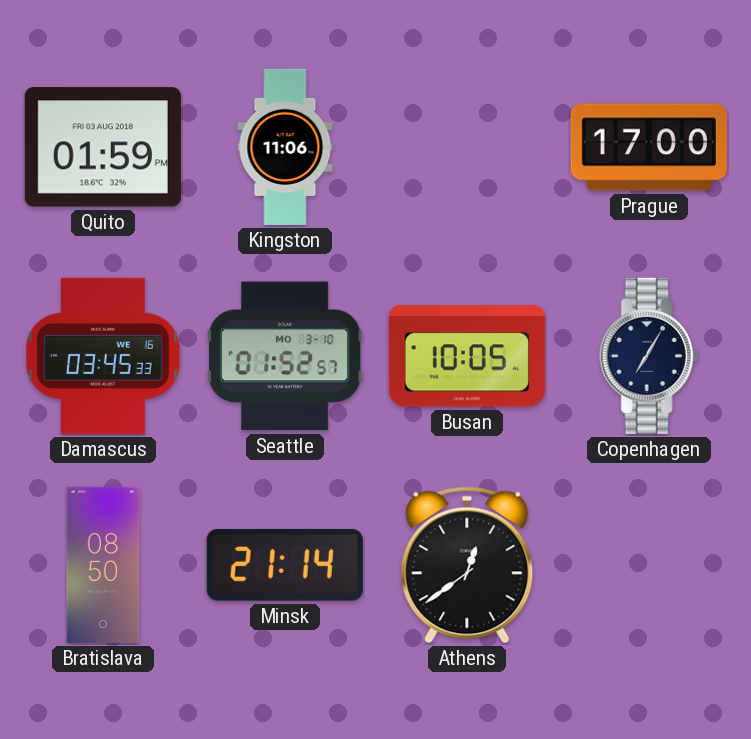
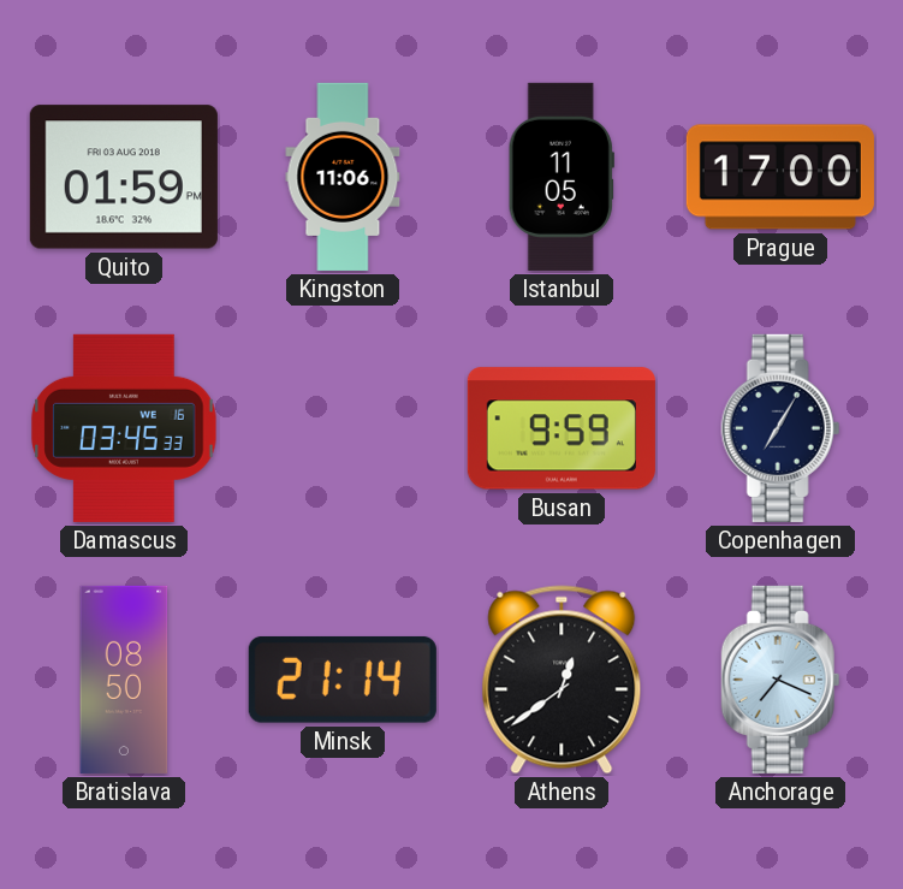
Istanbul: none -> 11:05
Seattle: 01:52 -> none
Busan: 10:05 -> 9:59
Anchorage: none -> 7:19
